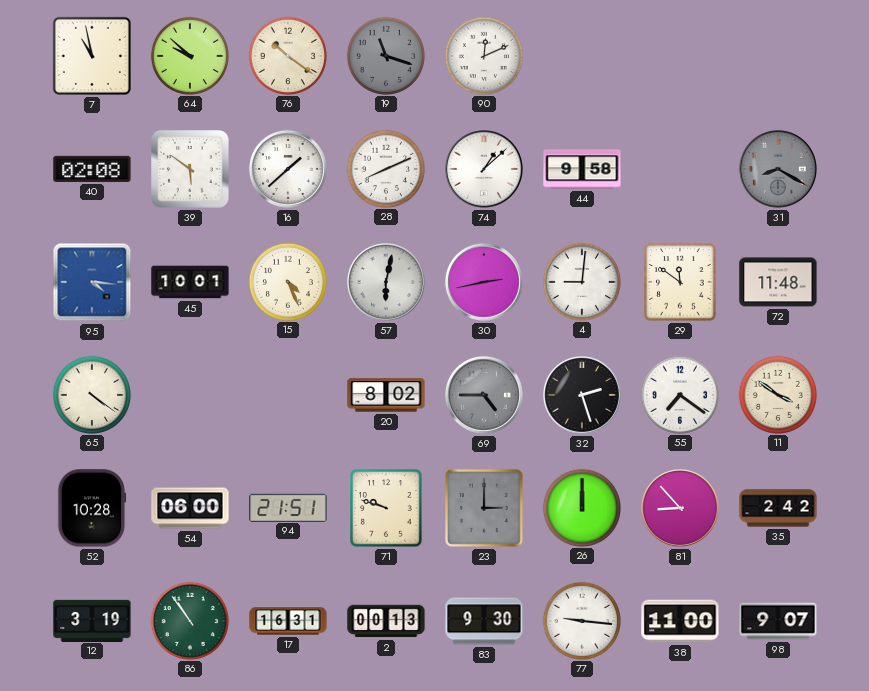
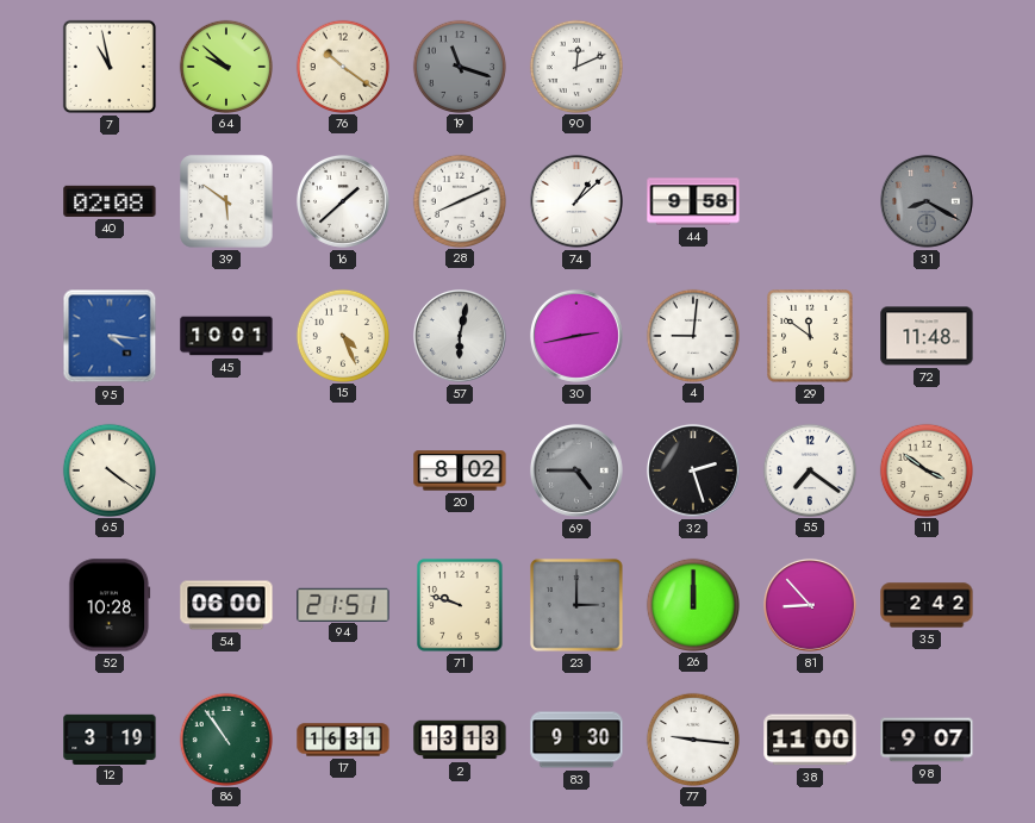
2: 00:13 -> 13:13
